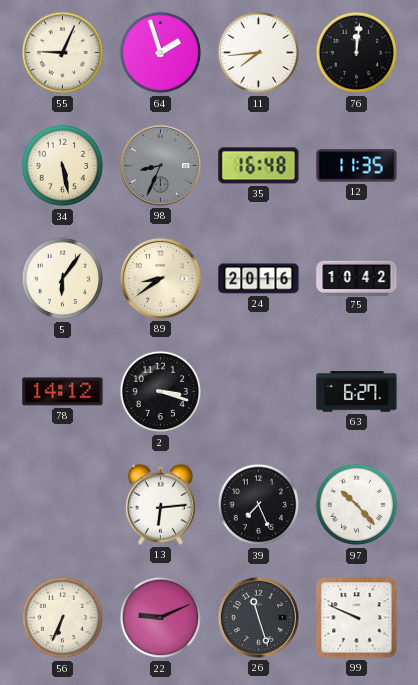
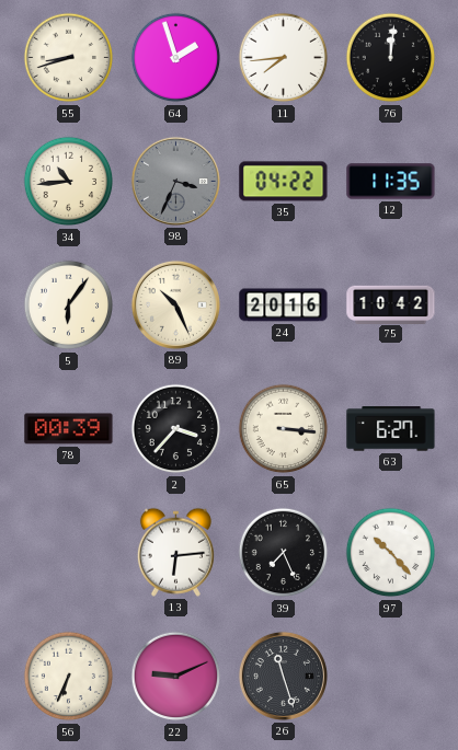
55: 9:04 -> 8:42
34: 5:28 -> 10:44
98: 8:34 -> 3:34
35: 16:48 -> 04:22
89: 8:39 -> 10:26
78: 14:12 -> 00:39
2: 3:18 -> 3:37
65: none -> 3:16
99: 9:49 -> none
